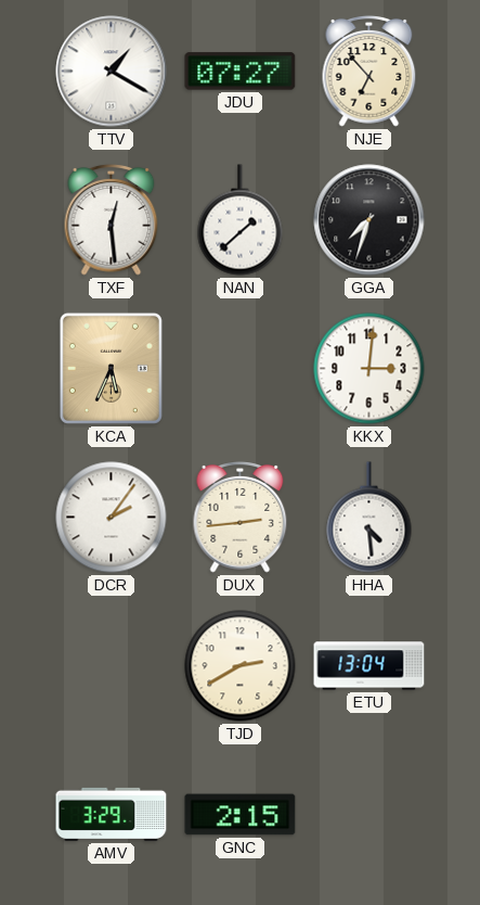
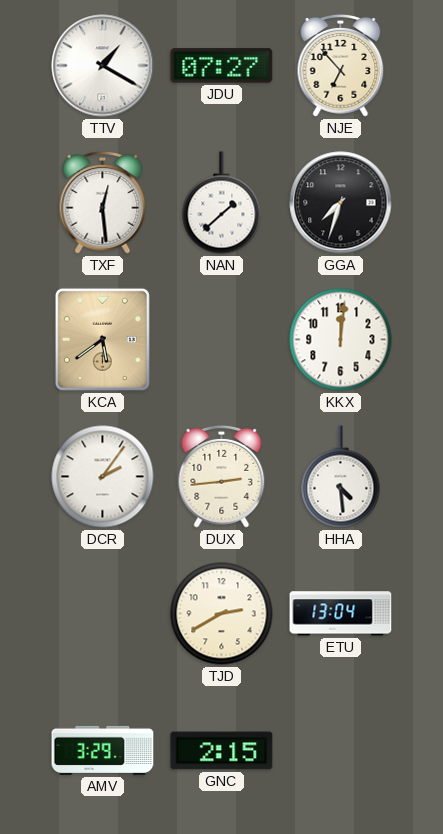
KCA: 5:34 -> 5:39
KKX: 3:01 -> 12:01
